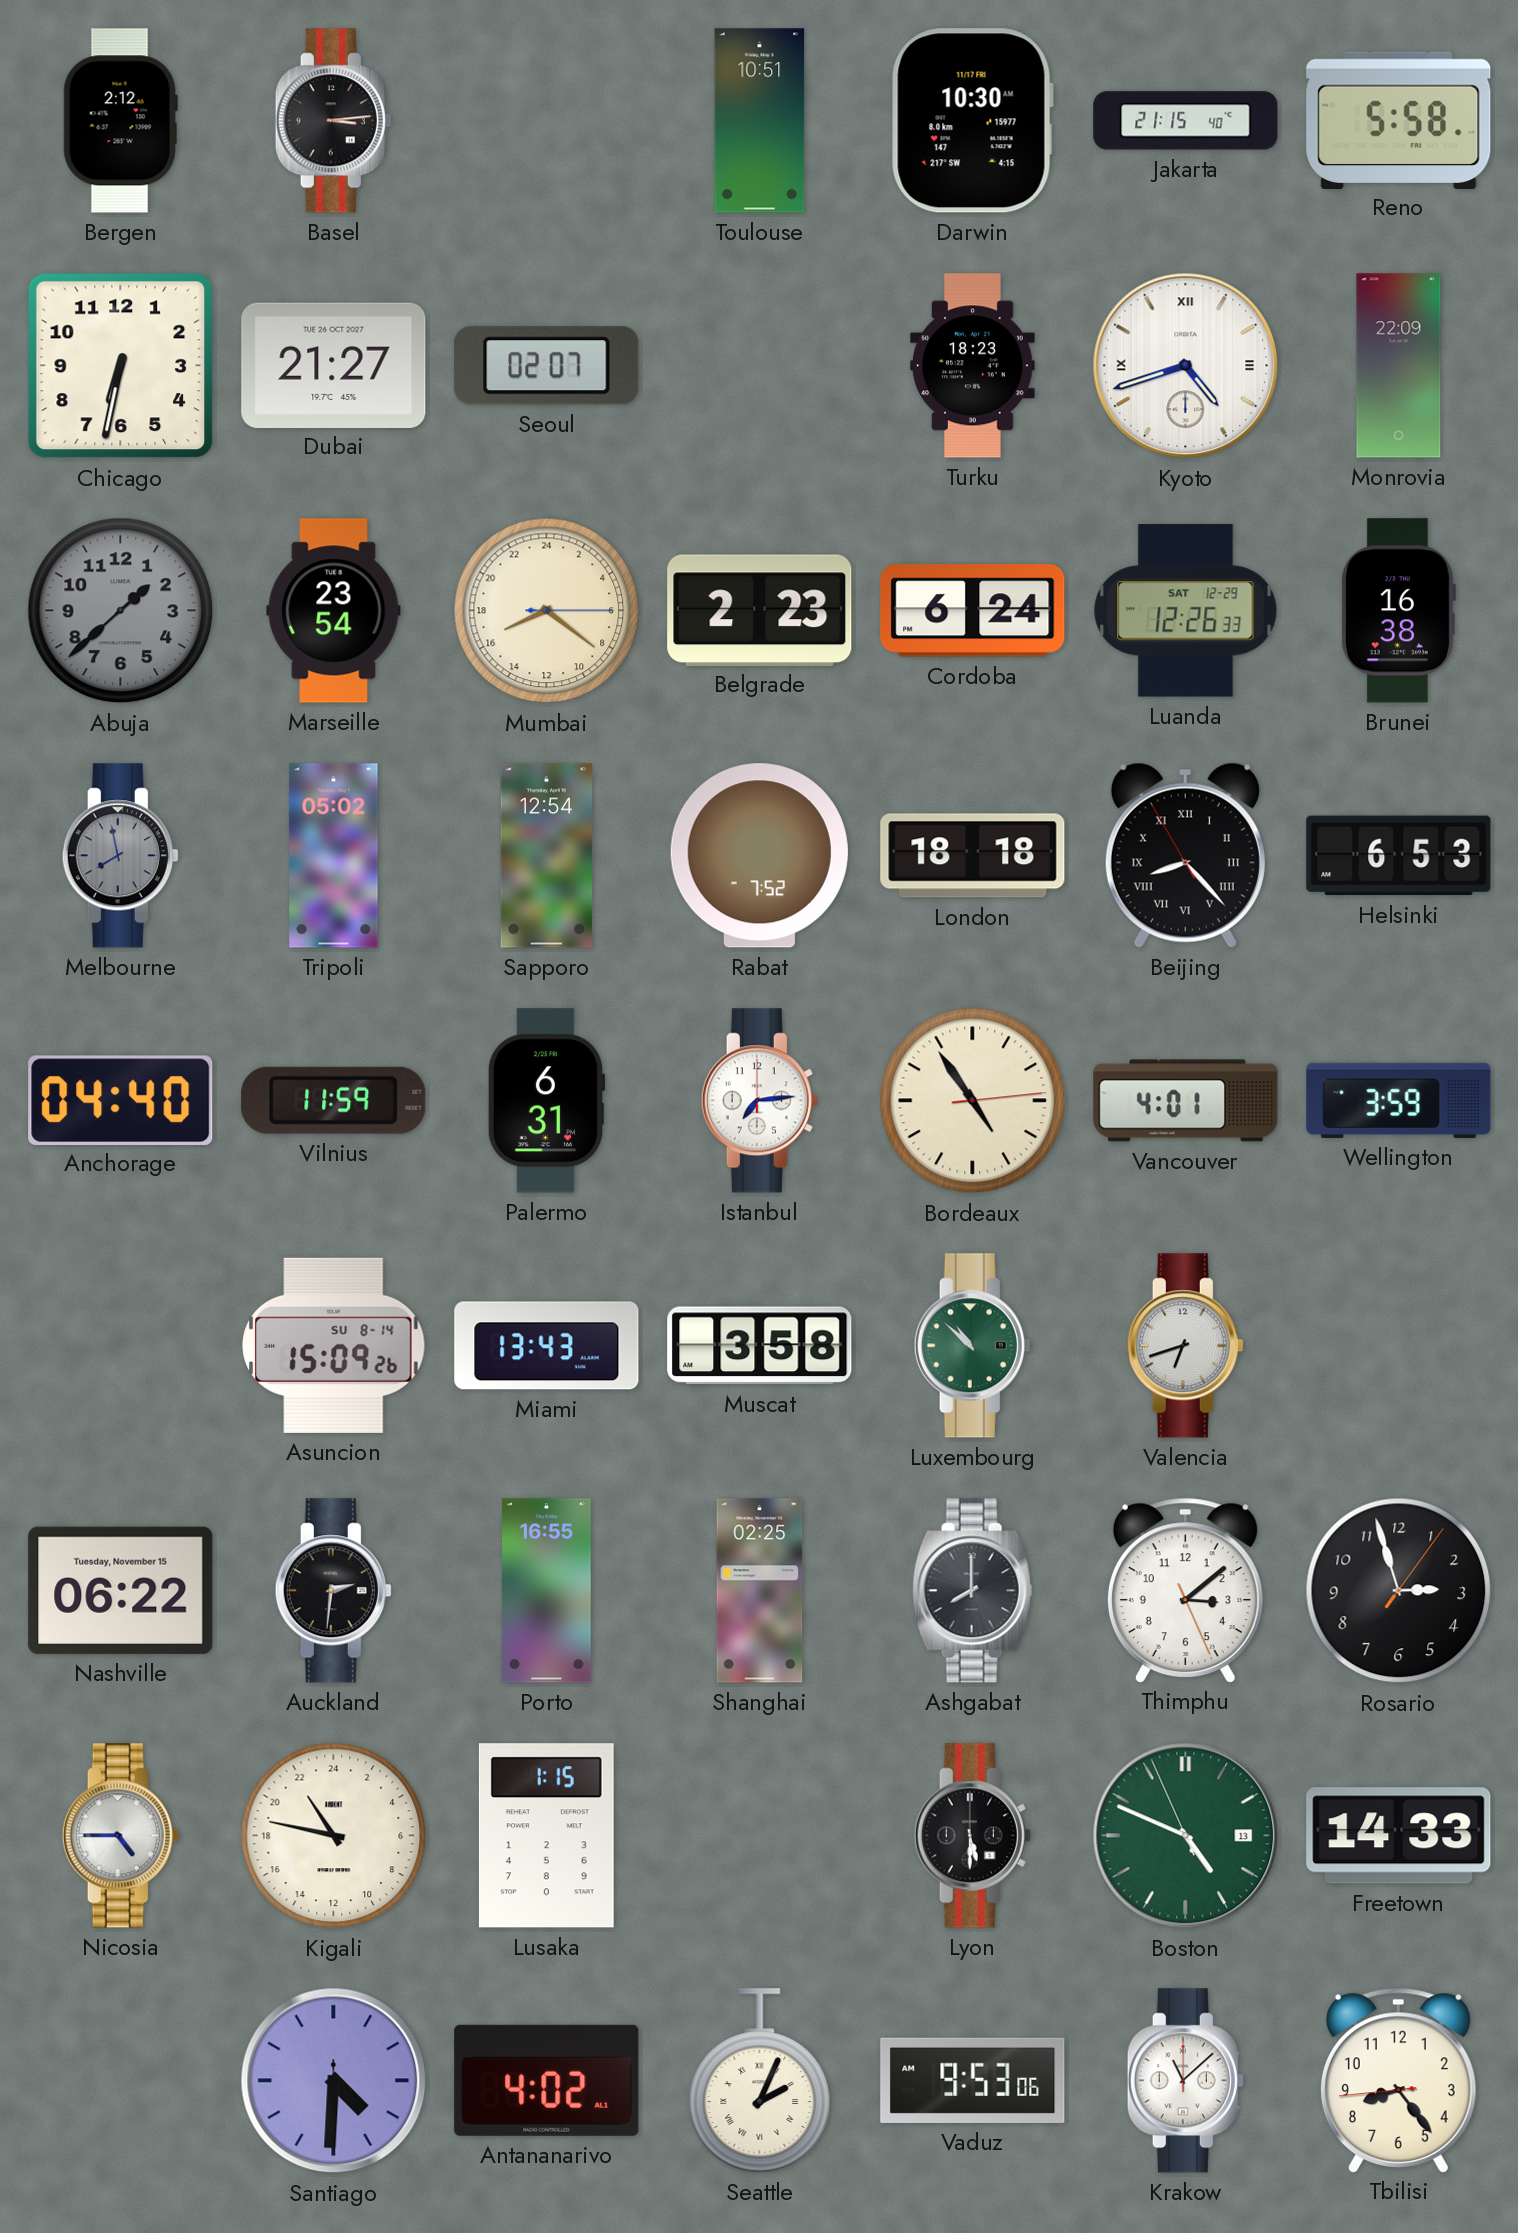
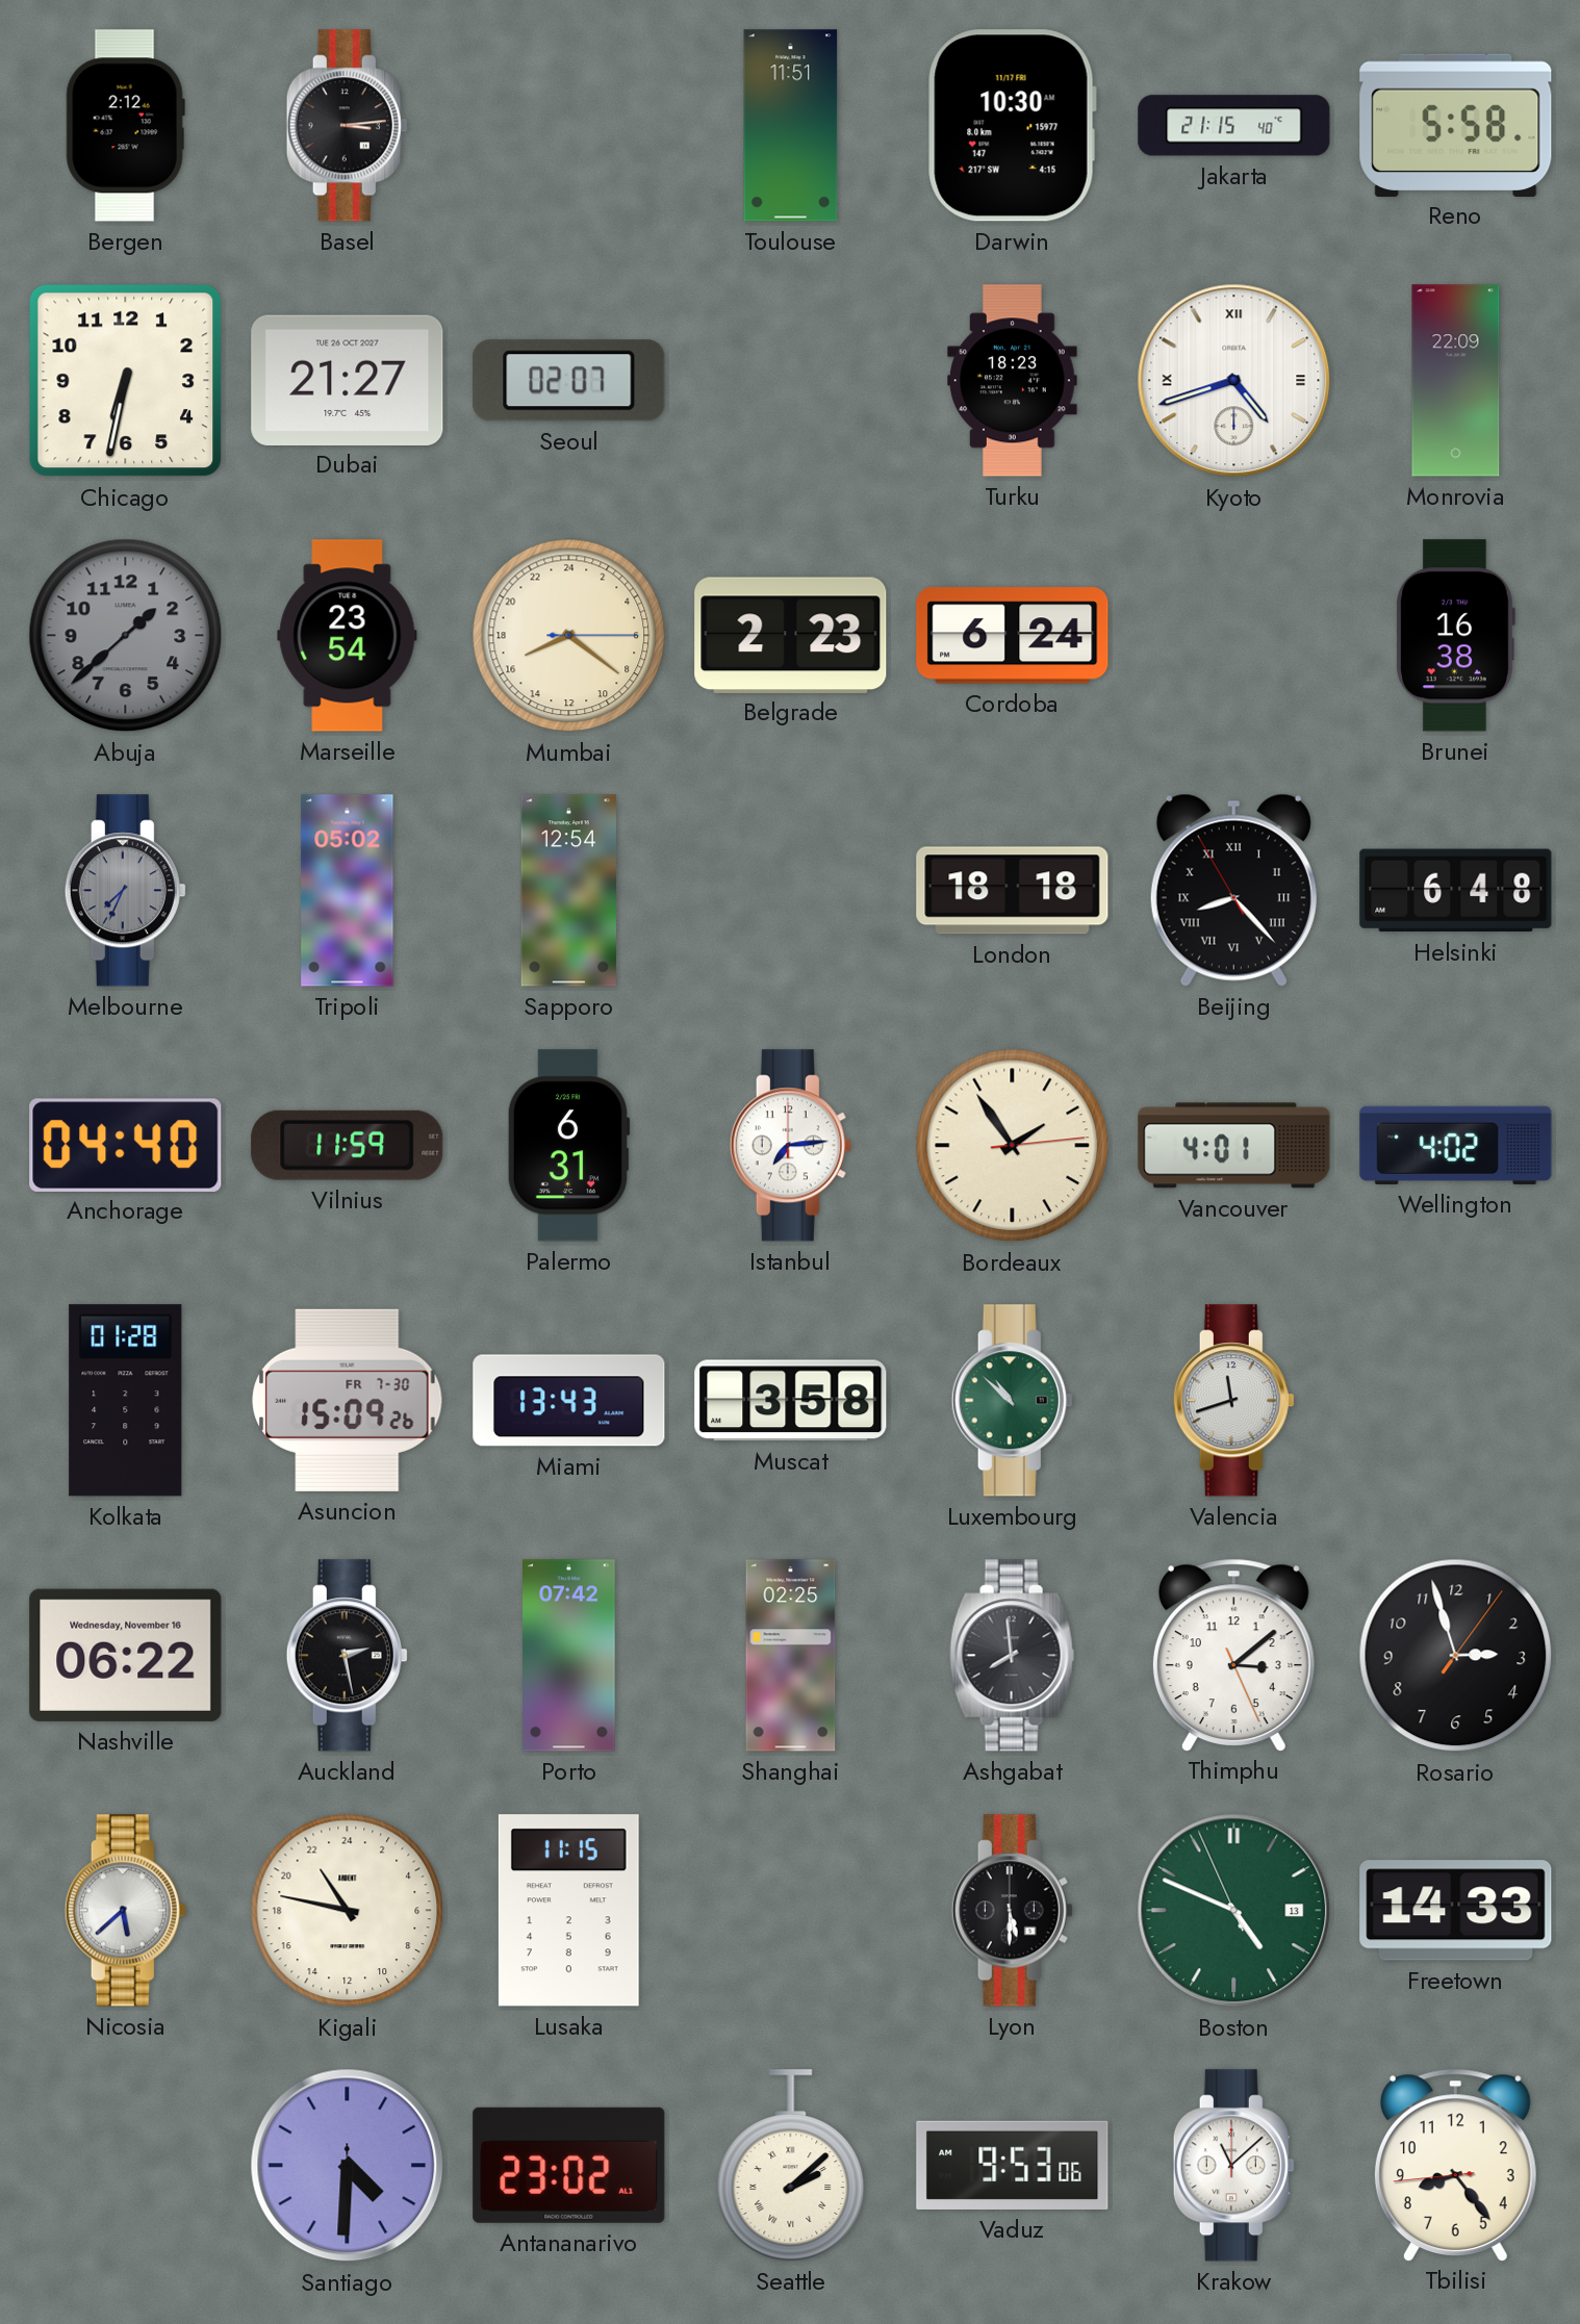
Toulouse: 10:51 -> 11:51
Luanda: 12:26 -> none
Melbourne: 7:58 -> 7:34
Rabat: 7:52 -> none
Helsinki: 6:53 -> 6:48
Bordeaux: 4:54 -> 1:54
Wellington: 3:59 -> 4:02
Kolkata: none -> 01:28
Asuncion date: SU 8-14 -> FR 7-30
Valencia: 6:42 -> 11:42
Nashville date: Tuesday, November 15 -> Wednesday, November 16
Auckland: 2:31 -> 2:28
Porto: 16:55 -> 07:42
Ashgabat: 8:00 -> 7:59
Nicosia: 4:45 -> 5:38
Lusaka: 1:15 -> 11:15
Antananarivo: 4:02 -> 23:02
Seattle: 2:04 -> 2:08
